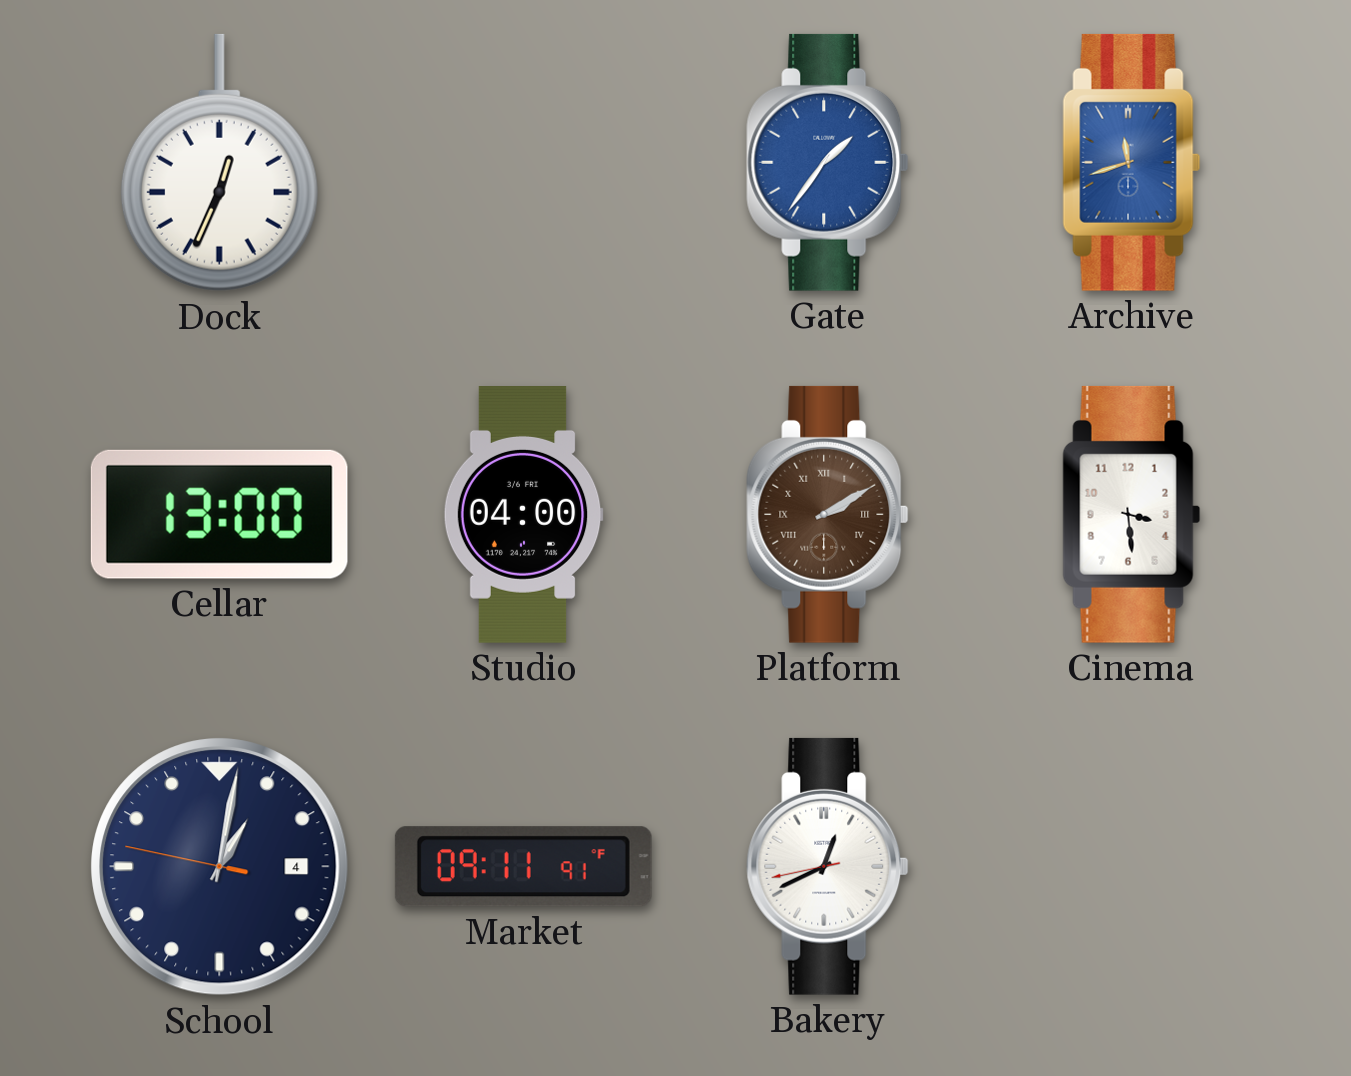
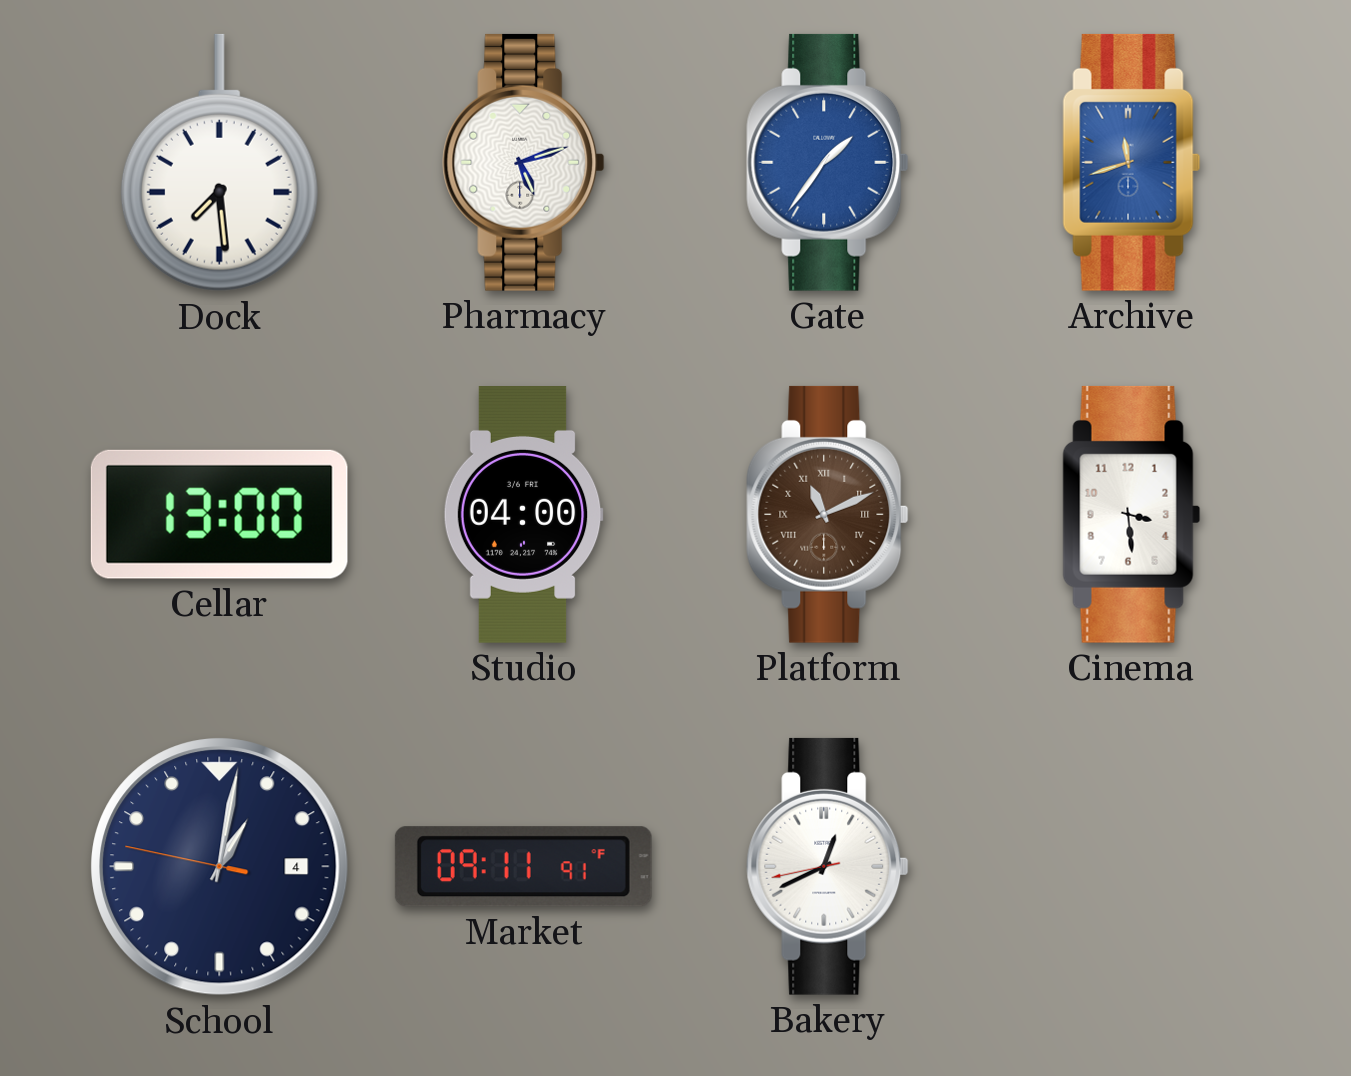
Dock: 12:34 -> 7:29
Pharmacy: none -> 5:12
Platform: 2:10 -> 11:11
